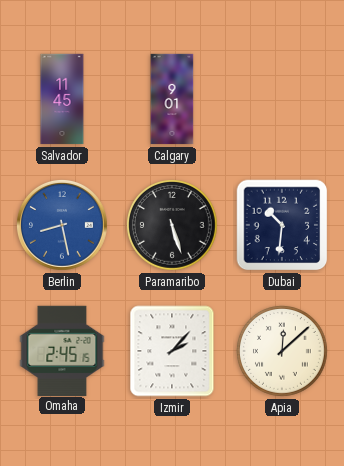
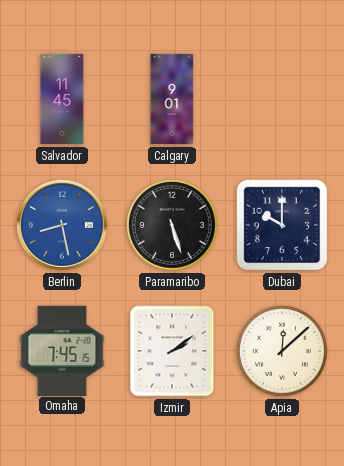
Dubai: 10:31 -> 10:00
Omaha: 2:45 -> 7:45
Izmir: 2:07 -> 2:09
